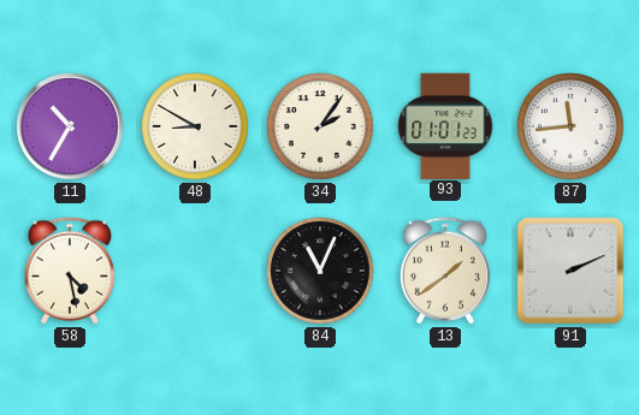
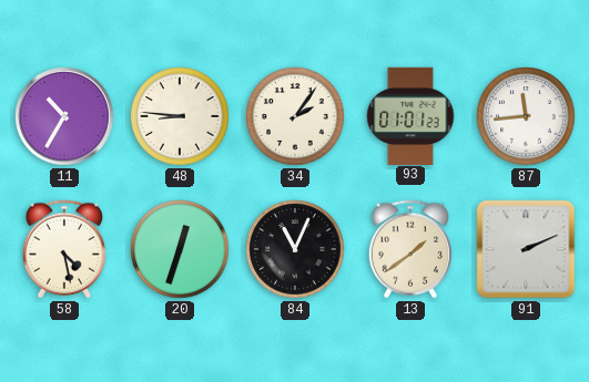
48: 8:50 -> 8:46
20: none -> 12:33
